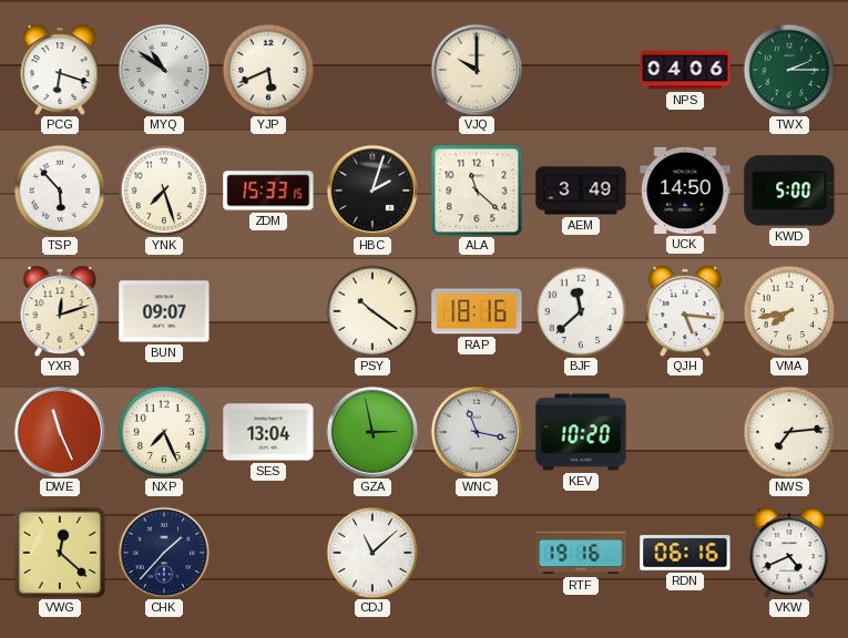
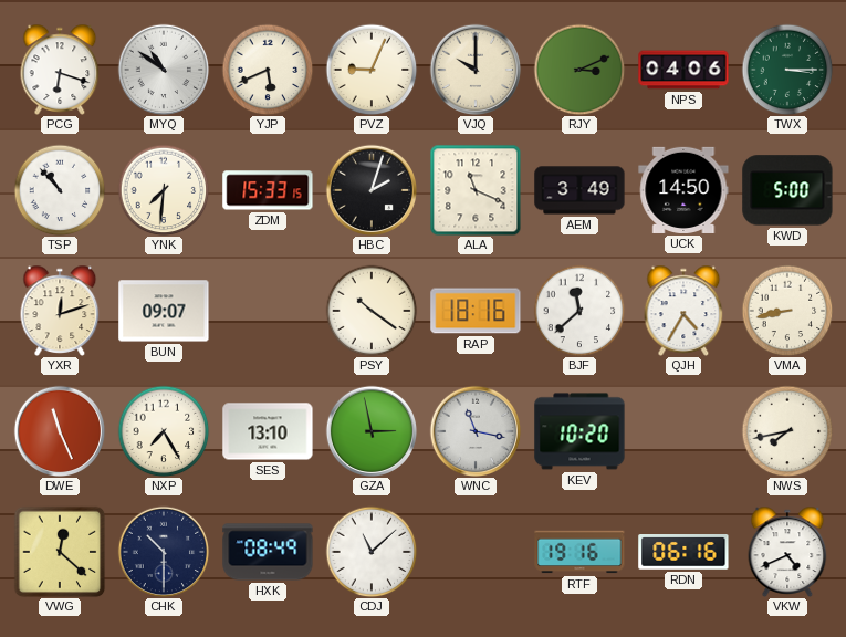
PVZ: none -> 9:04
RJY: none -> 3:11
TWX: 2:15 -> 3:15
TSP: 5:53 -> 10:53
YNK: 7:27 -> 7:31
ALA: 11:22 -> 11:19
QJH: 5:16 -> 4:35
VMA: 7:43 -> 8:43
NXP: 7:26 -> 7:25
SES: 13:04 -> 13:10
NWS: 7:14 -> 7:43
CHK: 1:37 -> 10:30
HXK: none -> 08:49
